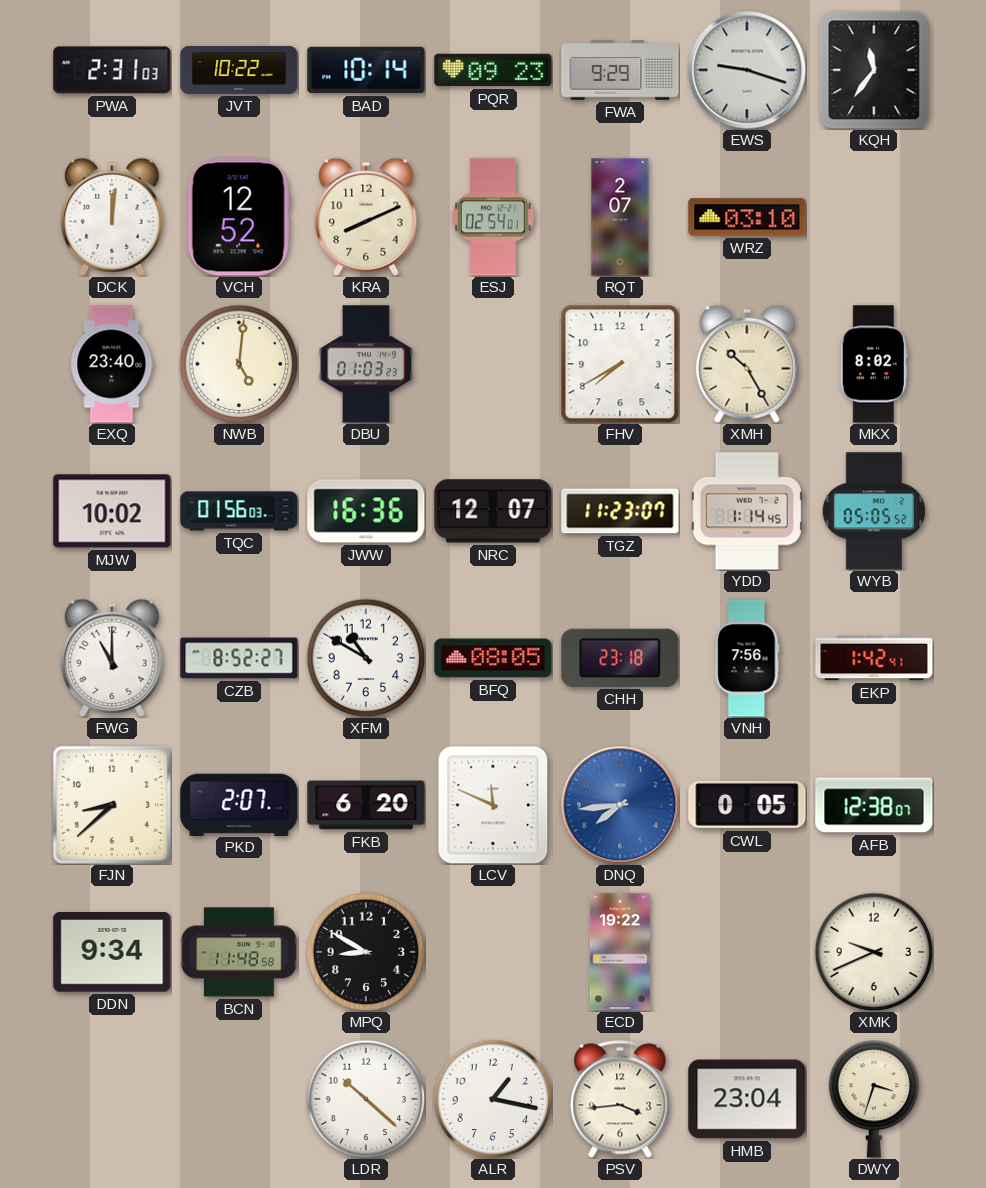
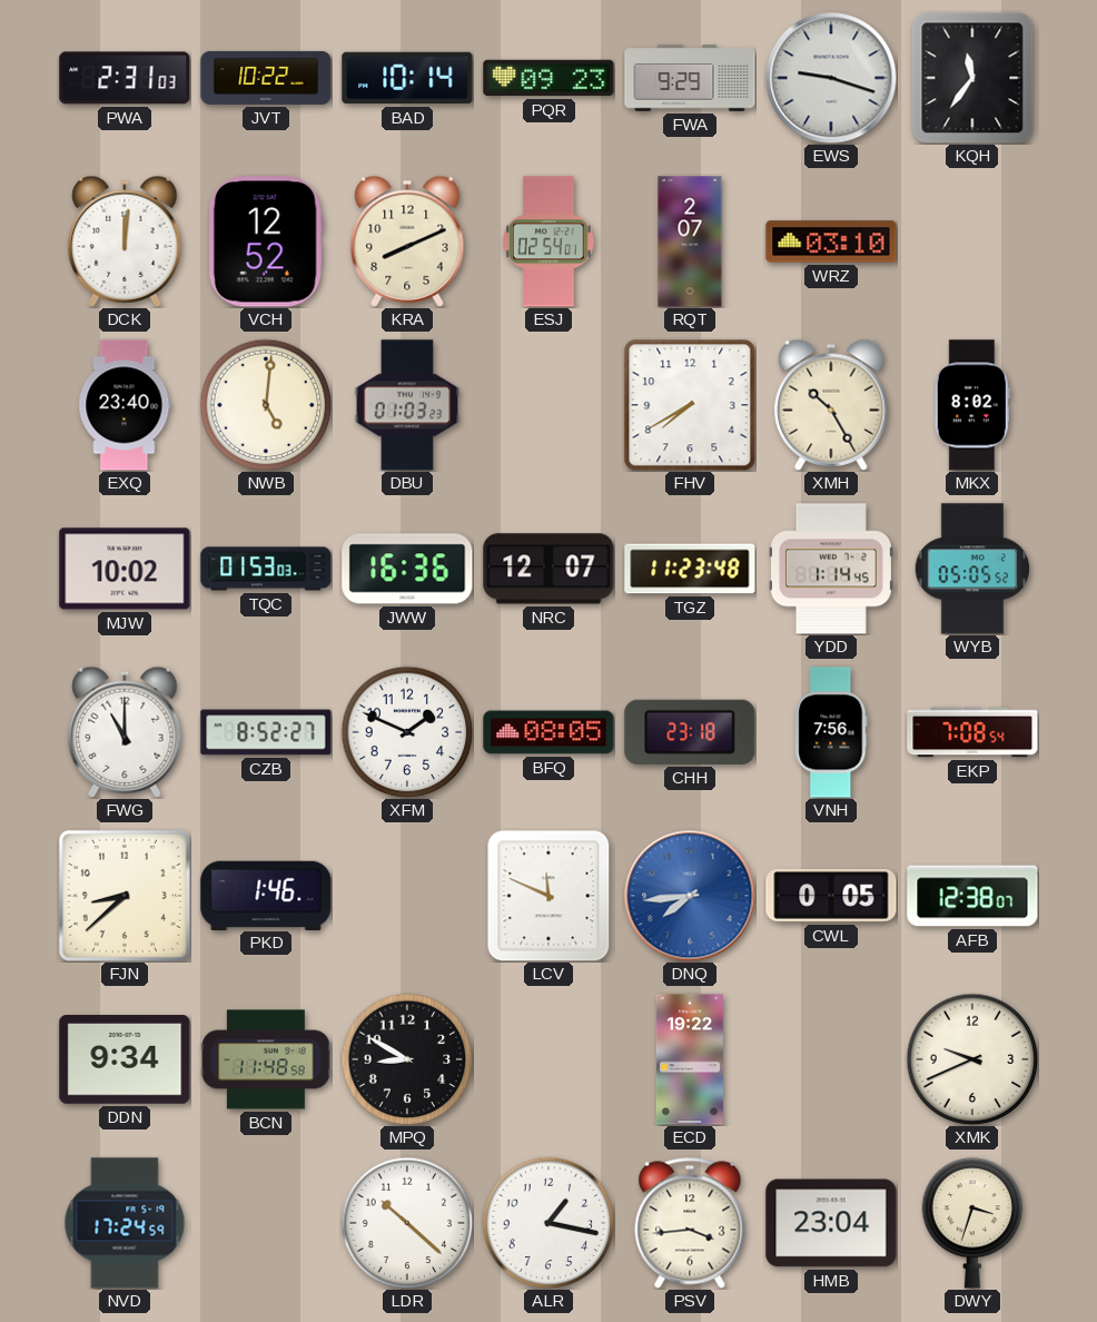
TQC: 01:56 -> 01:53
TGZ: 11:23:07 -> 11:23:48
XFM: 10:50 -> 1:49
EKP: 1:42 -> 7:08
PKD: 2:07 -> 1:46
FKB: 6:20 -> none
NVD: none -> 17:24
